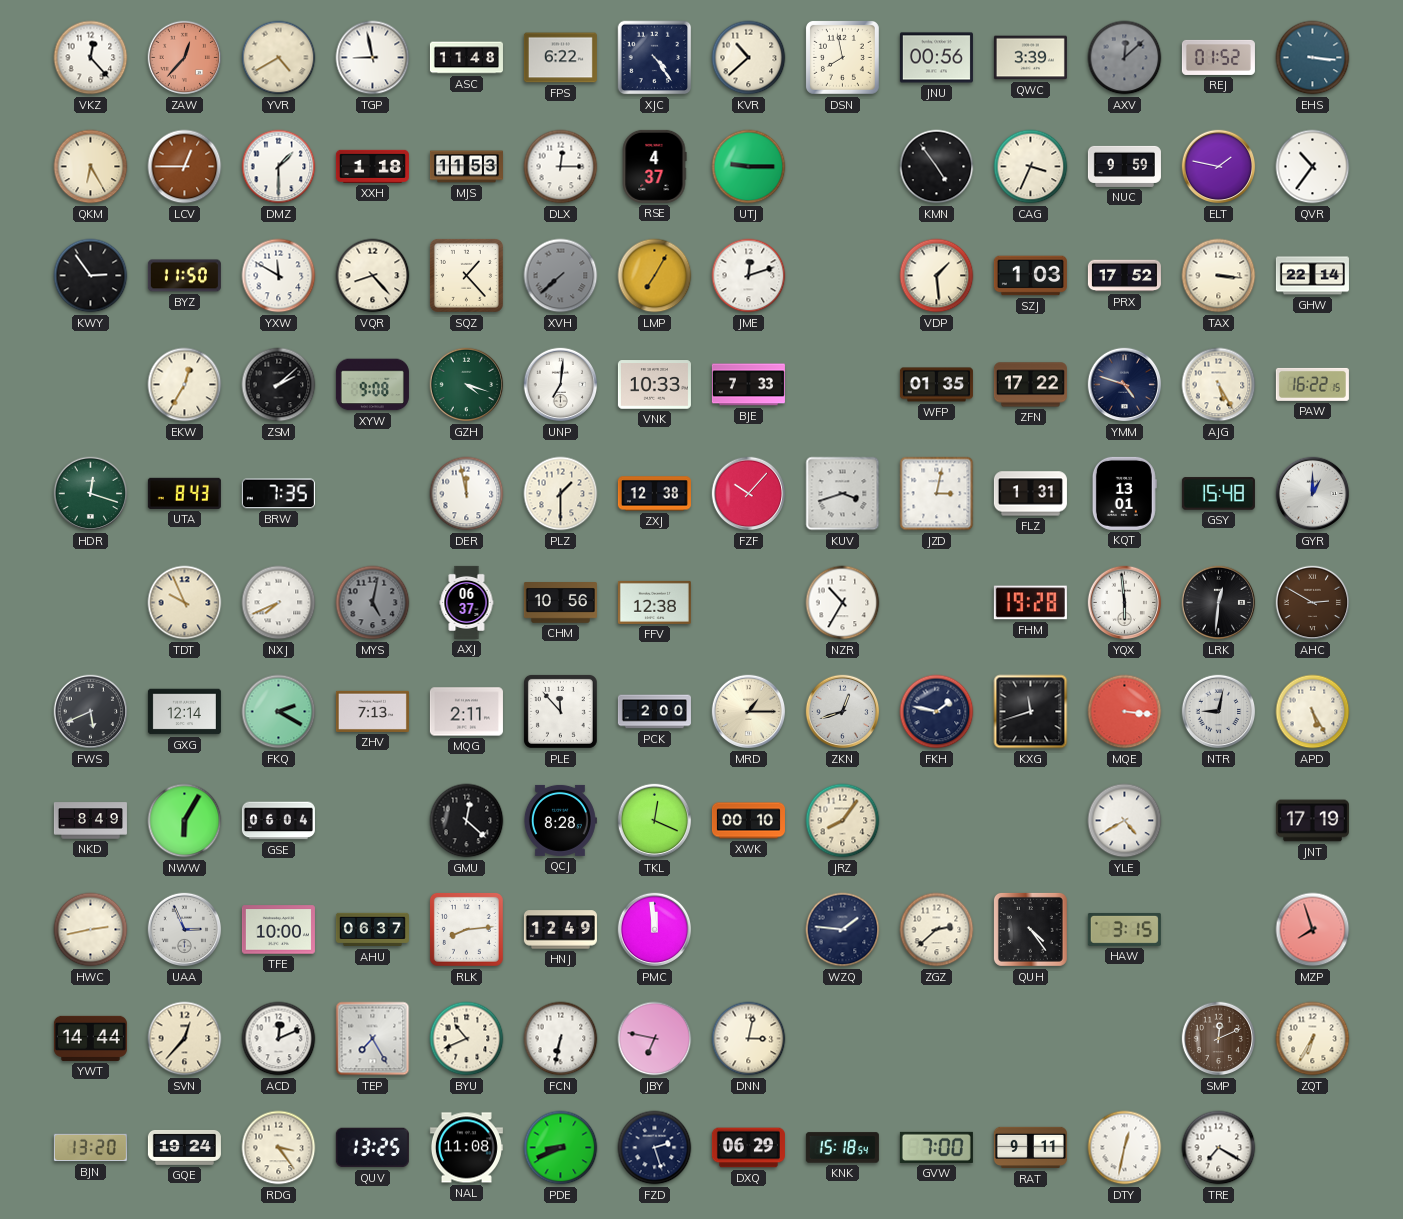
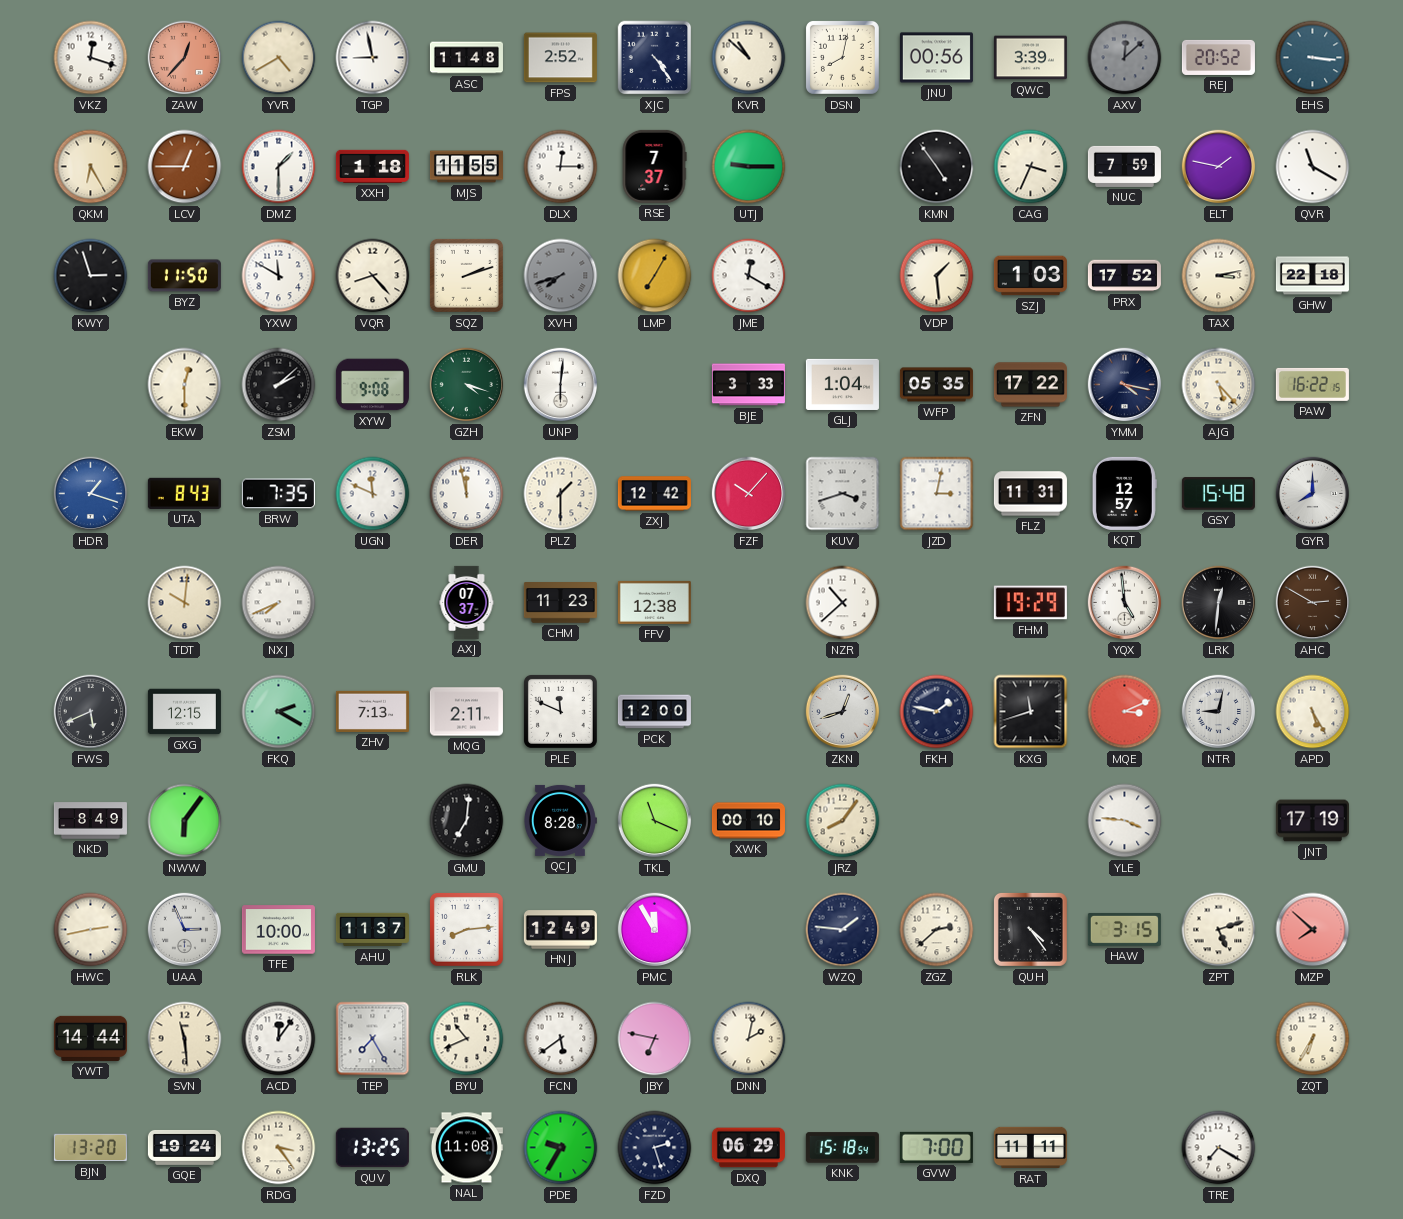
VKZ: 12:23 -> 12:18
FPS: 6:22 -> 2:52
KVR: 10:38 -> 10:52
DSN: 7:58 -> 8:02
REJ: 01:52 -> 20:52
MJS: 11:53 -> 11:55
RSE: 4:37 -> 7:37
NUC: 9:59 -> 7:59
QVR: 10:36 -> 11:20
KWY: 2:54 -> 2:57
SQZ: 1:23 -> 2:12
XVH: 7:38 -> 7:42
JME: 12:12 -> 12:20
TAX: 3:16 -> 3:13
GHW: 22:14 -> 22:18
EKW: 12:35 -> 12:30
UNP: 7:01 -> 6:01
VNK: 10:33 -> none
BJE: 7:33 -> 3:33
GLJ: none -> 1:04
WFP: 01:35 -> 05:35
YMM: 4:48 -> 4:17
AJG: 5:25 -> 5:23
HDR: 12:18 -> 1:18
HDR dial: green -> blue
UGN: none -> 11:49
ZXJ: 12:38 -> 12:42
FLZ: 1:31 -> 11:31
KQT: 13:01 -> 12:57
GYR: 1:00 -> 8:00
TDT: 9:56 -> 10:01
MYS: 5:02 -> none
AXJ: 06:37 -> 07:37
CHM: 10:56 -> 11:23
NZR: 10:35 -> 10:38
FHM: 19:28 -> 19:29
YQX: 5:59 -> 4:59
GXG: 12:14 -> 12:15
PLE: 11:53 -> 11:49
PCK: 2:00 -> 12:00
MRD: 1:15 -> none
MQE: 3:16 -> 3:11
NWW: 6:05 -> 6:06
GSE: 06:04 -> none
GMU: 12:22 -> 7:01
TKL: 12:19 -> 11:19
YLE: 4:40 -> 3:46
AHU: 06:37 -> 11:37
PMC: 11:59 -> 11:55
ZPT: none -> 5:12
MZP: 7:57 -> 7:52
SVN: 12:37 -> 11:29
ACD: 12:11 -> 12:06
FCN: 6:32 -> 5:39
DNN: 3:02 -> 2:02
SMP: 12:11 -> none
PDE: 8:41 -> 9:35
RAT: 9:11 -> 11:11
DTY: 12:32 -> none
